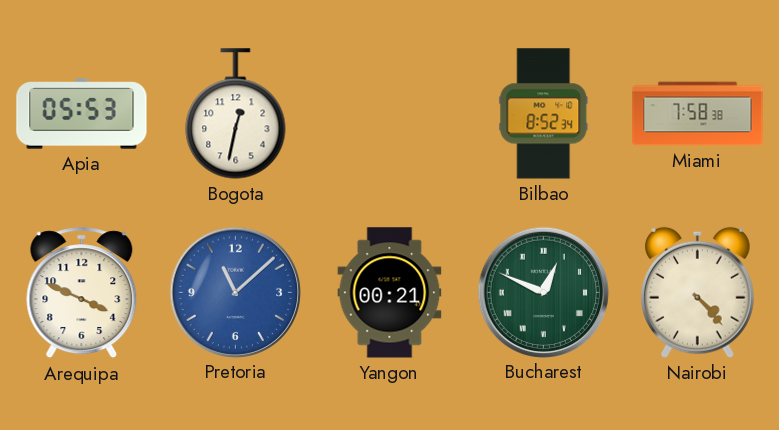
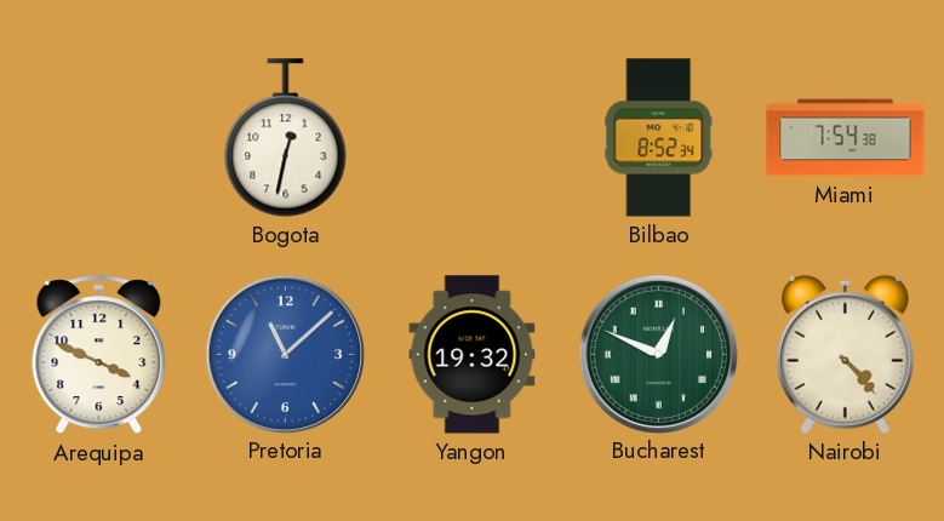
Apia: 05:53 -> none
Miami: 7:58 -> 7:54
Yangon: 00:21 -> 19:32
